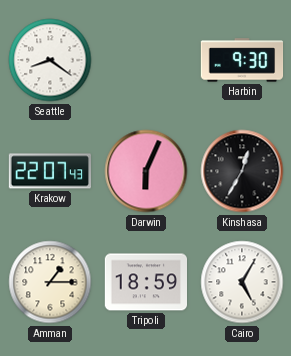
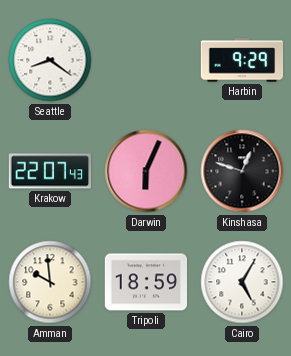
Harbin: 9:30 -> 9:29
Kinshasa: 12:35 -> 12:48
Amman: 1:15 -> 9:59
